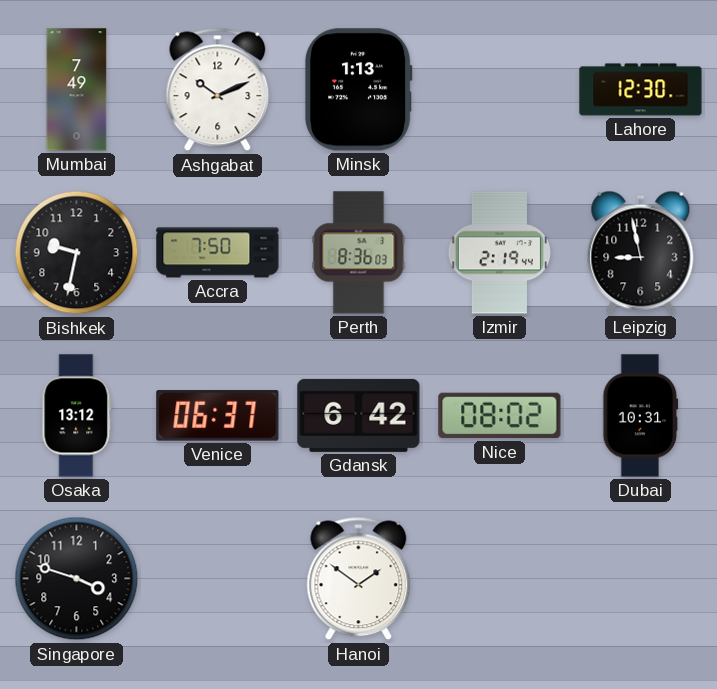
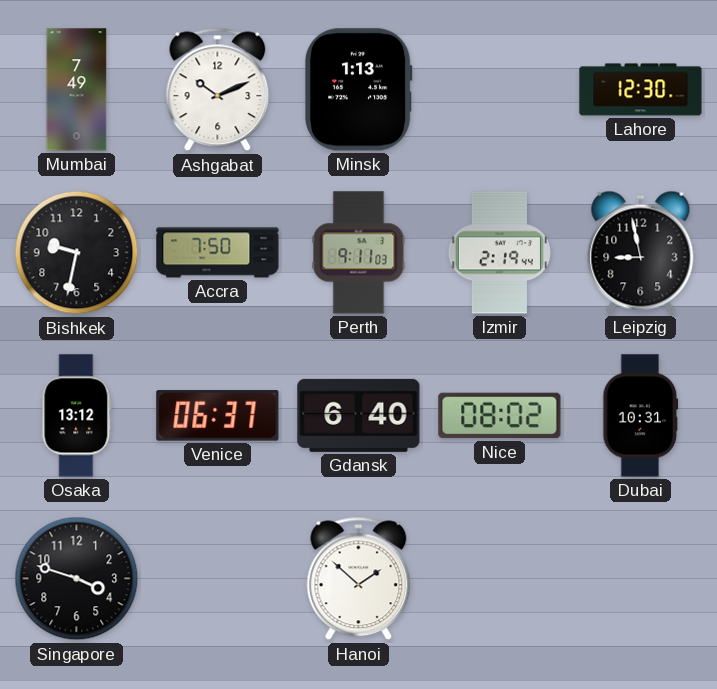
Perth: 8:36 -> 9:11
Gdansk: 6:42 -> 6:40
Hanoi: 1:51 -> 1:52
